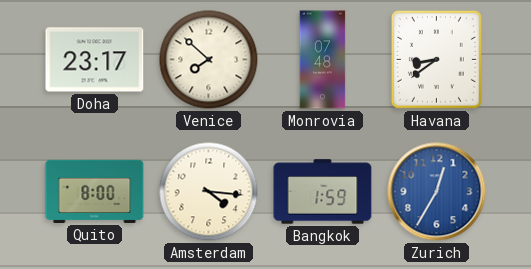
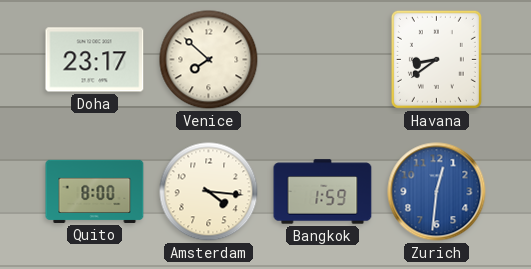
Monrovia: 07:48 -> none
Zurich: 12:35 -> 12:31
